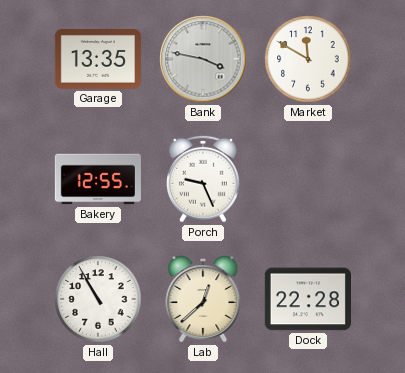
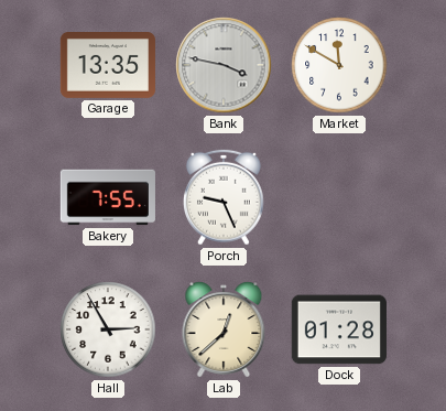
Bakery: 12:55 -> 7:55
Hall: 10:55 -> 2:55
Dock: 22:28 -> 01:28
